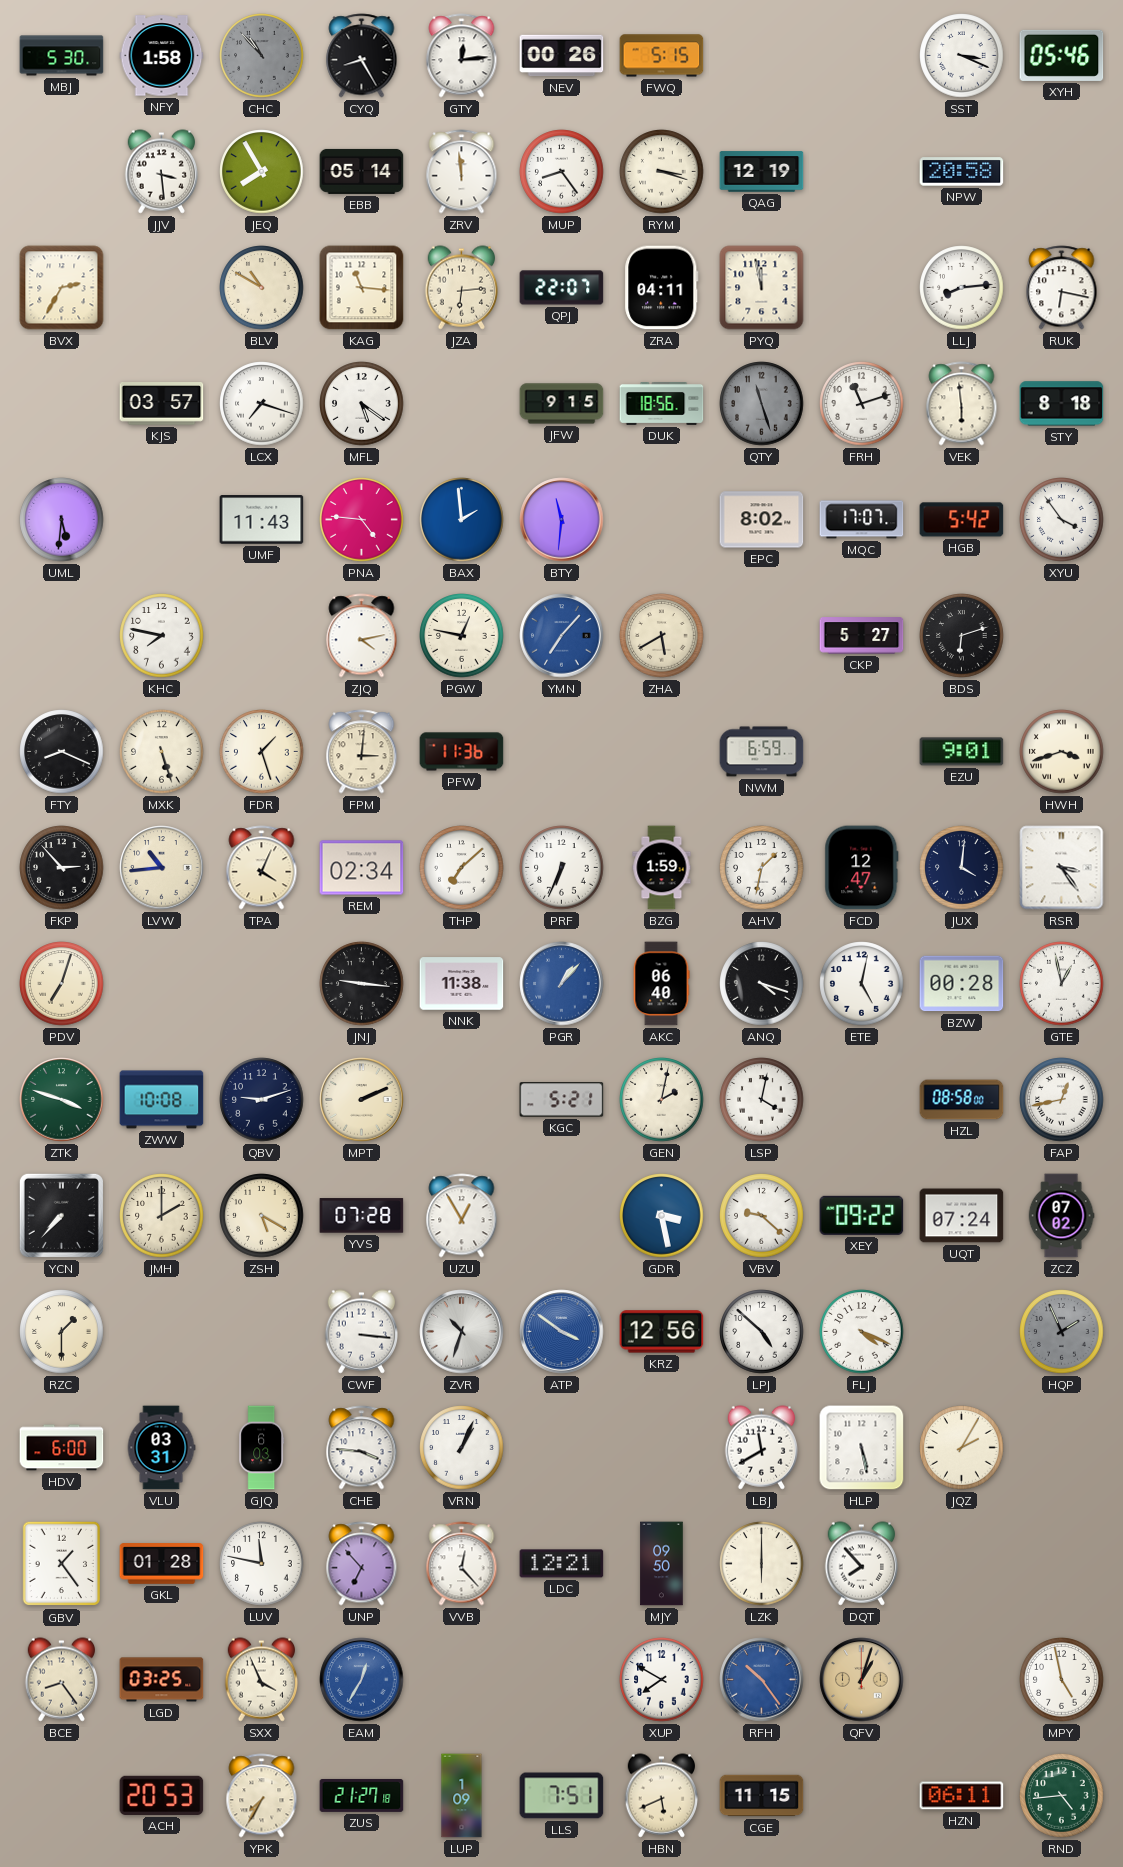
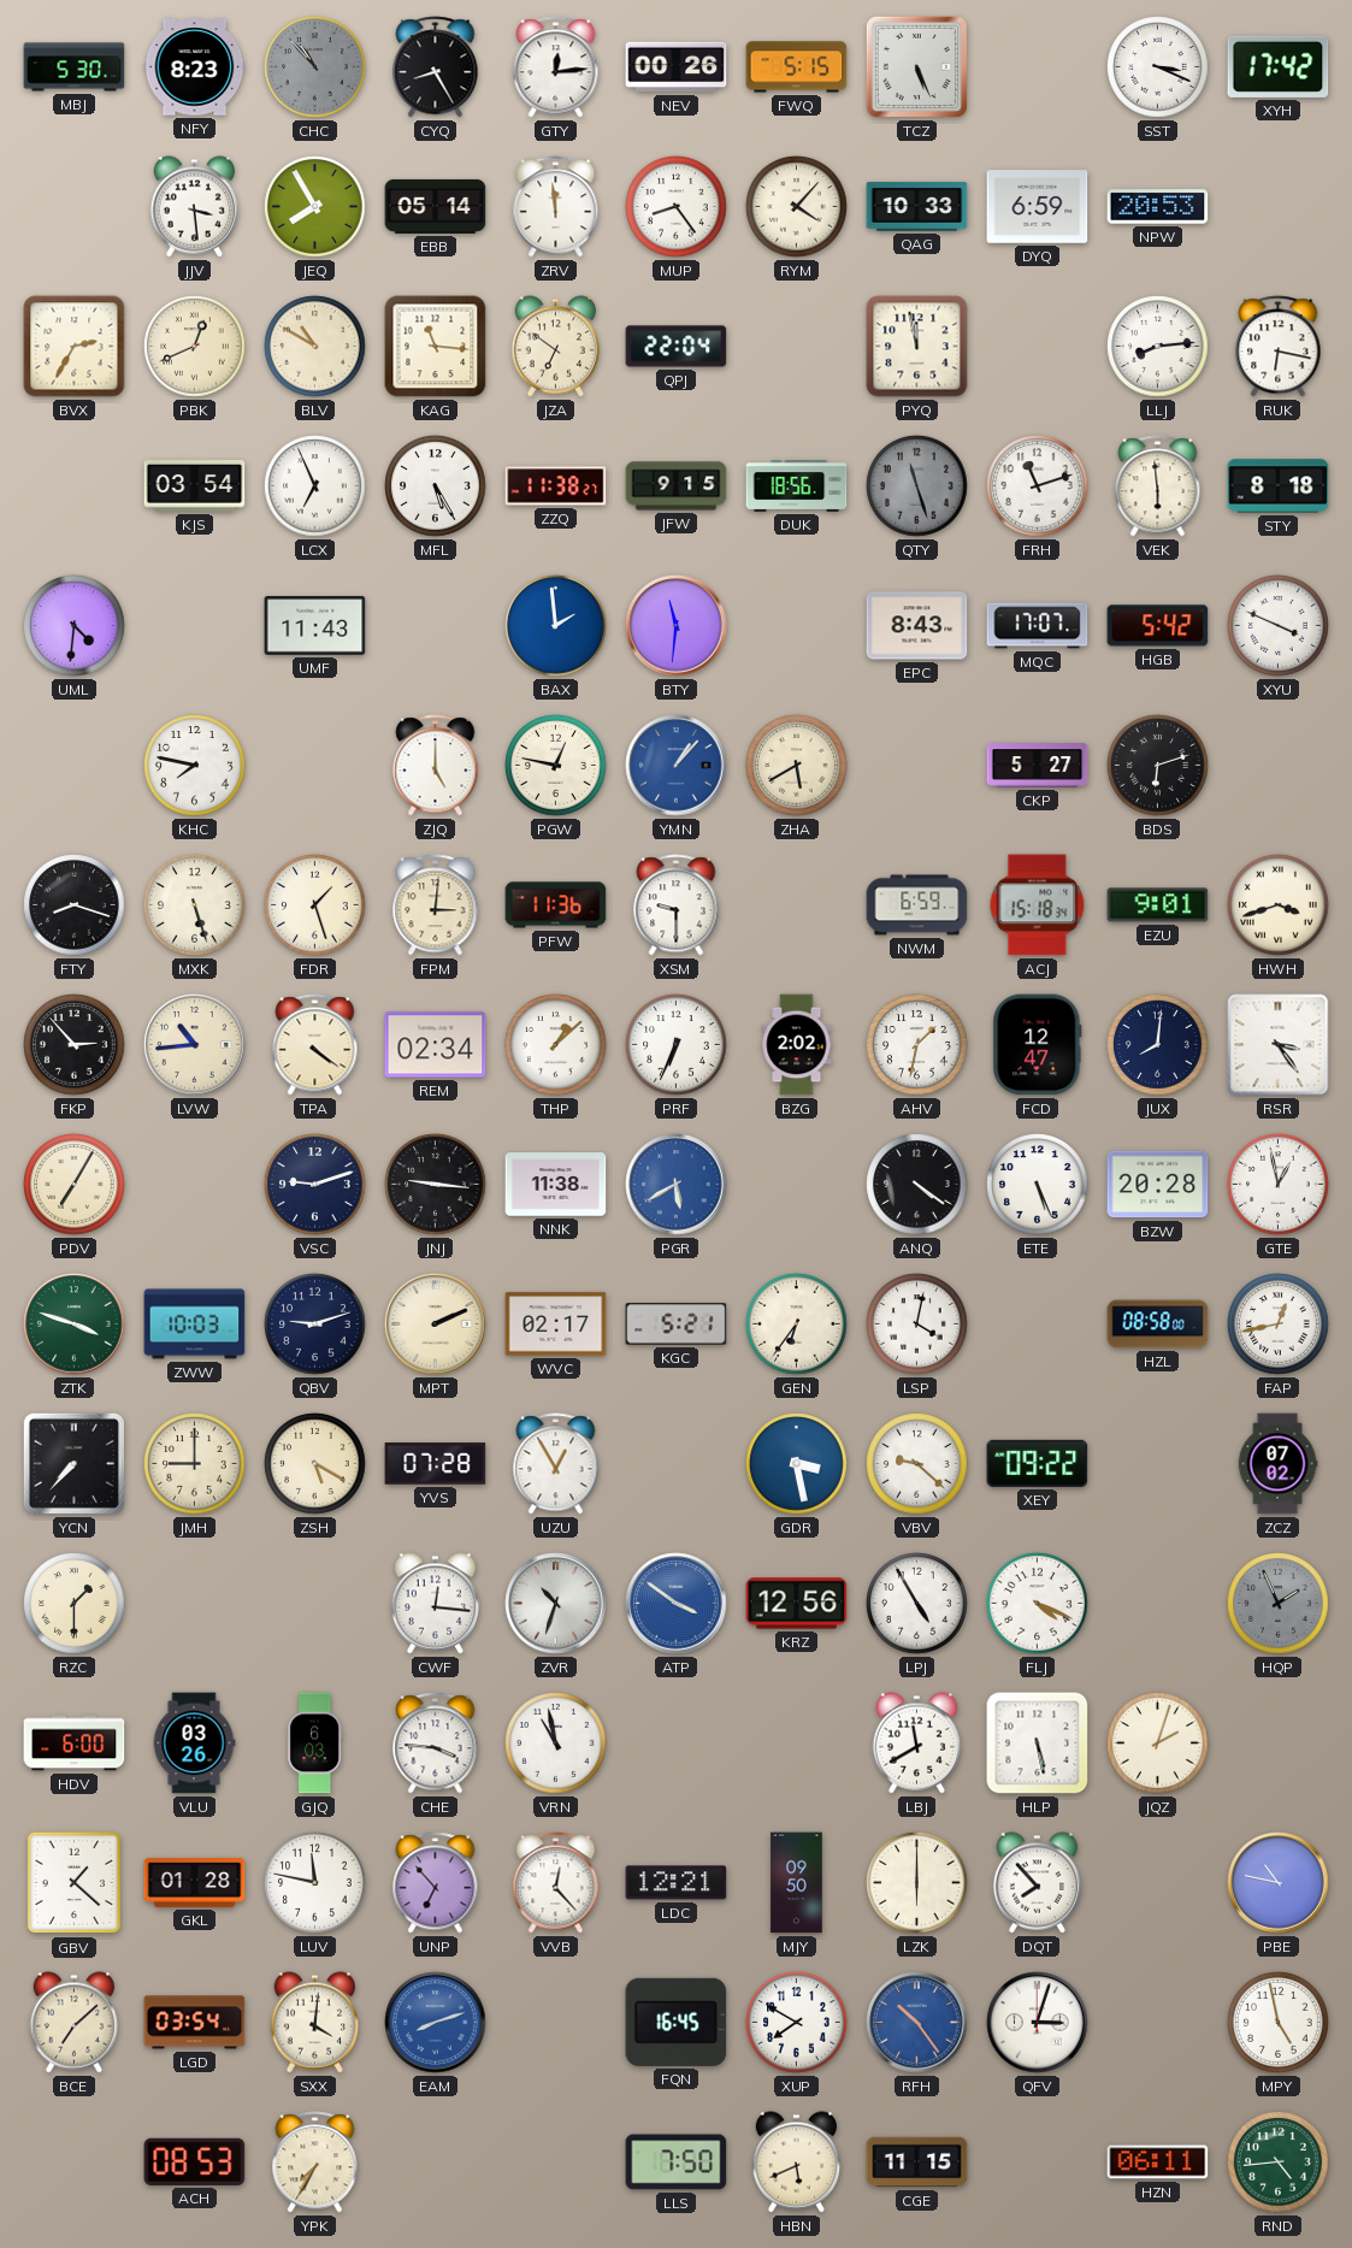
NFY: 1:58 -> 8:23
TCZ: none -> 5:26
XYH: 05:46 -> 17:42
RYM: 3:18 -> 4:07
QAG: 12:19 -> 10:33
DYQ: none -> 6:59
NPW: 20:58 -> 20:53
PBK: none -> 12:41
JZA: 6:14 -> 6:51
QPJ: 22:07 -> 22:04
ZRA: 04:11 -> none
KJS: 03:57 -> 03:54
LCX: 7:18 -> 6:56
MFL: 5:21 -> 5:25
ZZQ: none -> 11:38
UML: 5:31 -> 4:31
PNA: 4:46 -> none
EPC: 8:02 -> 8:43
XYU: 3:54 -> 3:49
ZJQ: 4:13 -> 5:00
YMN: 7:07 -> 1:07
FTY: 8:19 -> 8:18
XSM: none -> 9:30
ACJ: none -> 15:18
TPA: 4:04 -> 4:21
THP: 7:08 -> 1:08
BZG: 1:59 -> 2:02
JUX: 4:01 -> 8:01
PDV: 7:03 -> 7:05
VSC: none -> 9:12
PGR: 1:07 -> 5:40
AKC: 06:40 -> none
ANQ: 4:18 -> 4:21
ETE: 5:02 -> 5:26
BZW: 00:28 -> 20:28
ZWW: 10:08 -> 10:03
WVC: none -> 02:17
GEN: 2:02 -> 6:36
JMH: 2:00 -> 9:00
UQT: 07:24 -> none
CWF: 3:16 -> 12:16
LPJ: 4:52 -> 4:55
VLU: 03:31 -> 03:26
VRN: 1:04 -> 10:58
JQZ: 2:05 -> 2:03
GBV: 1:24 -> 1:22
PBE: none -> 10:47
BCE: 8:24 -> 7:08
LGD: 03:25 -> 03:54
SXX: 3:56 -> 4:01
EAM: 12:35 -> 8:12
FQN: none -> 16:45
QFV: 1:03 -> 3:03
QFV dial: champagne -> white
ACH: 20:53 -> 08:53
ZUS: 21:27 -> none
LUP: 1:09 -> none
LLS: 7:51 -> 7:50
